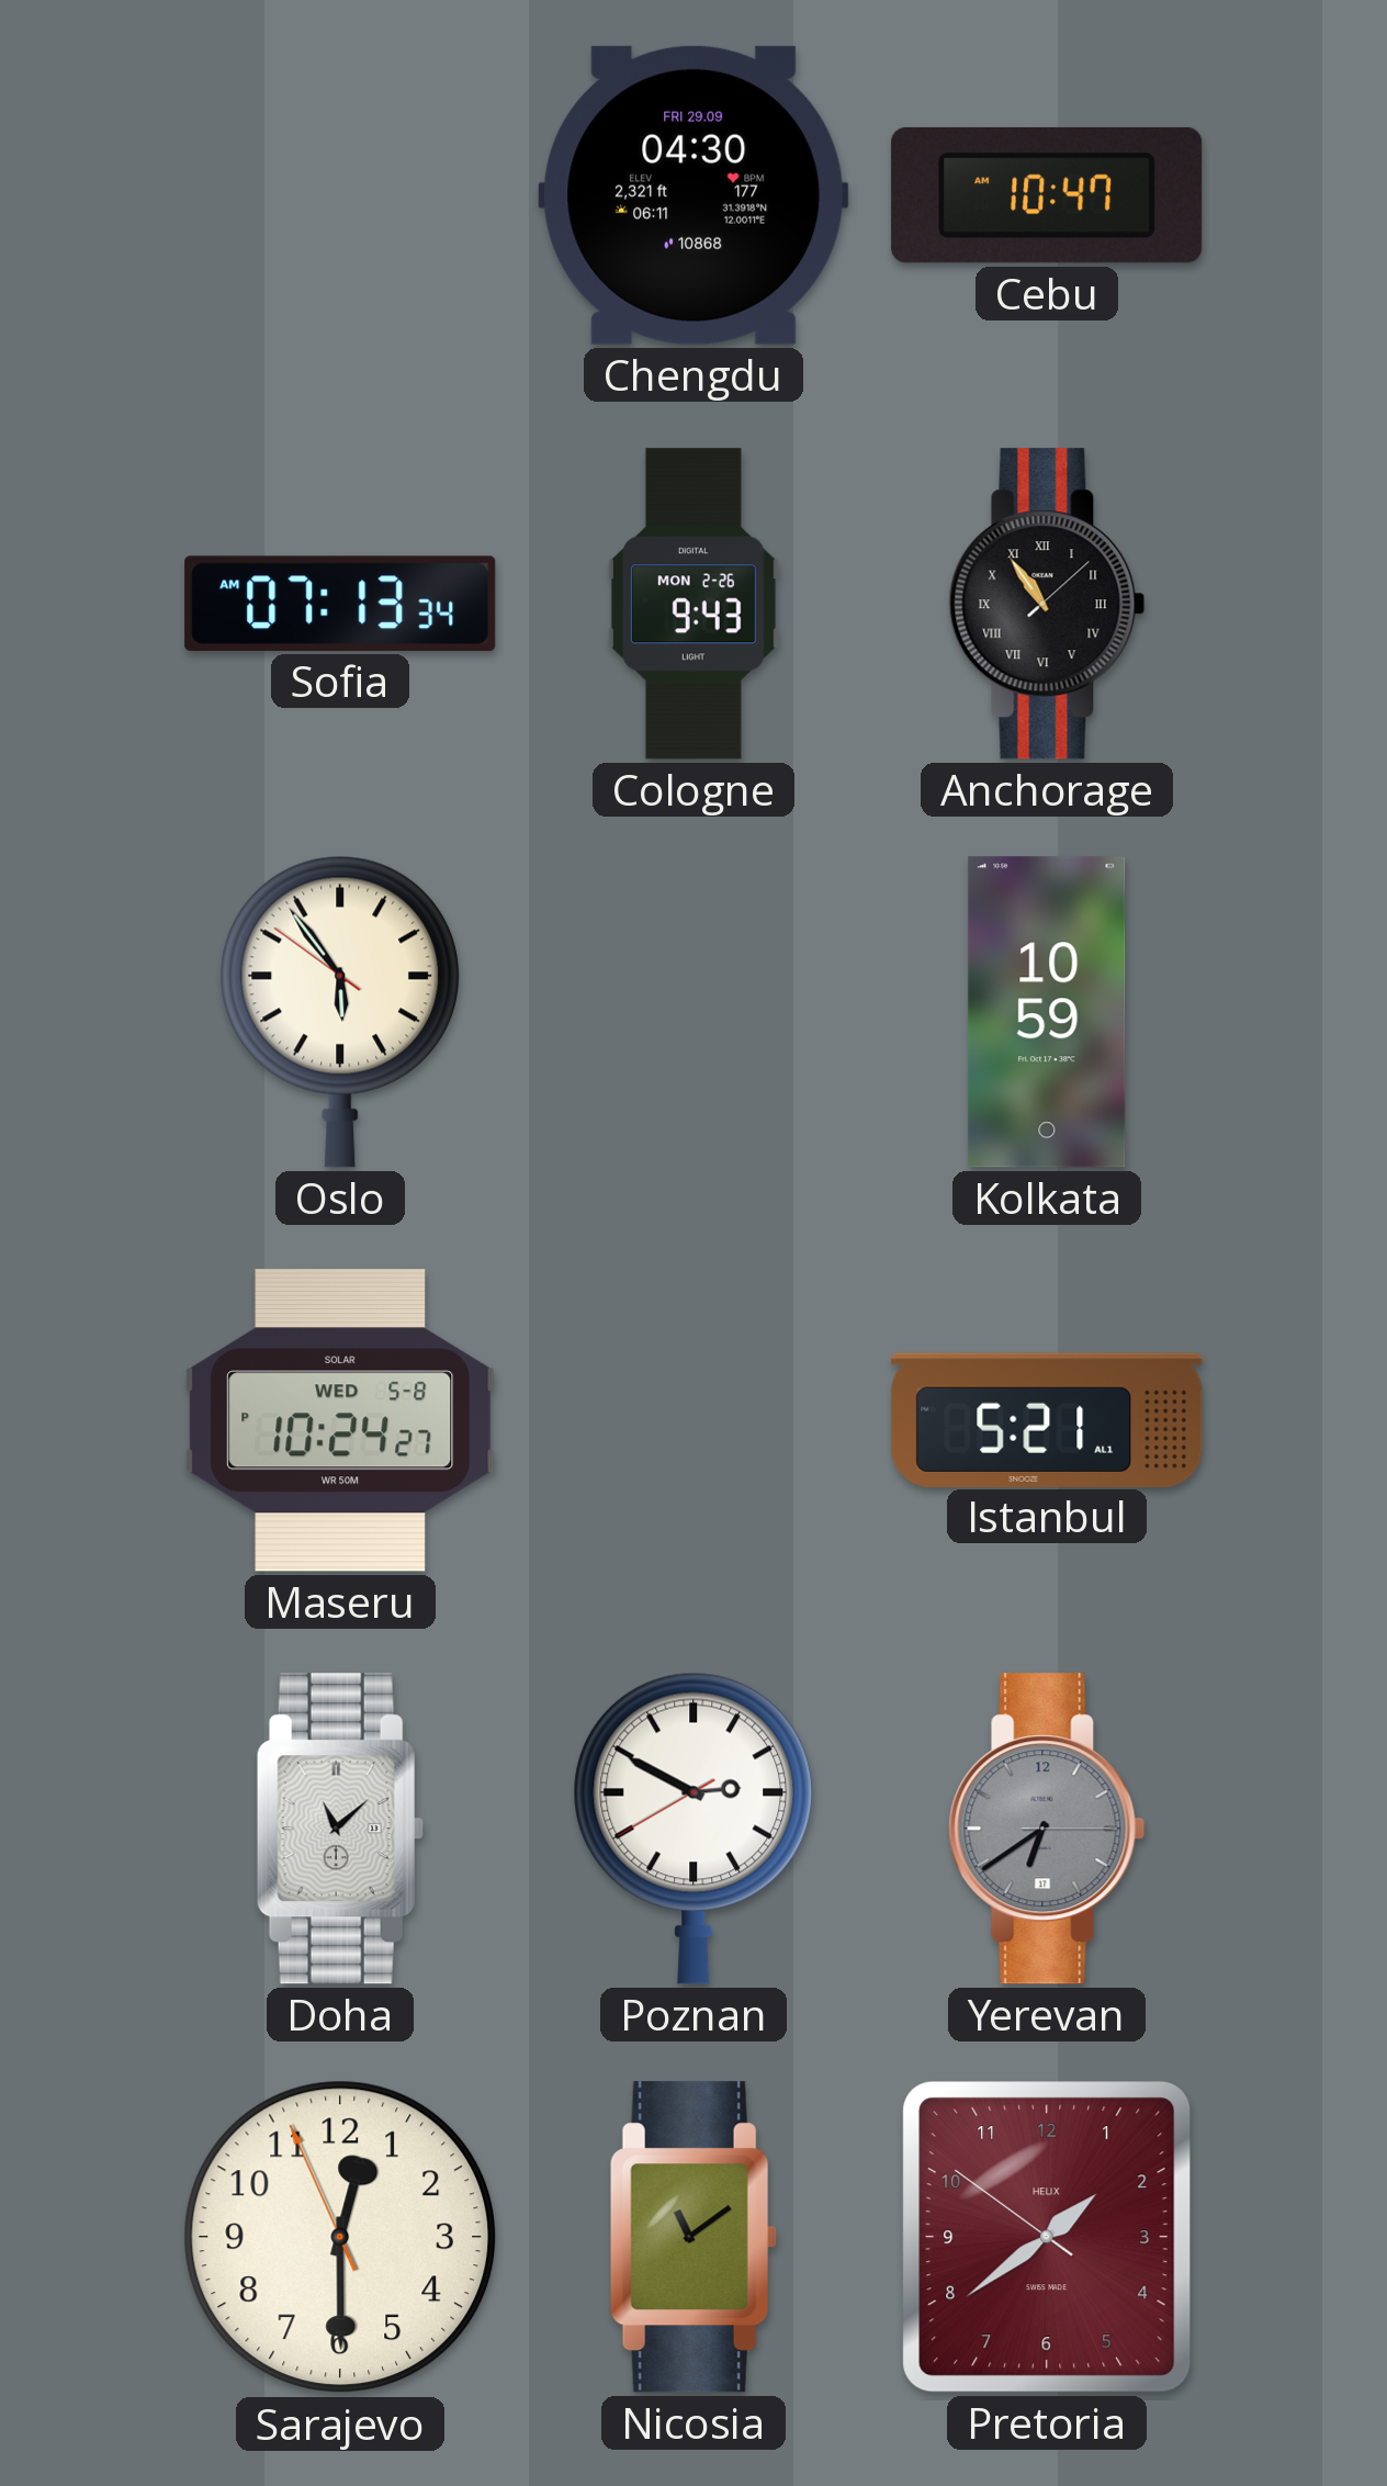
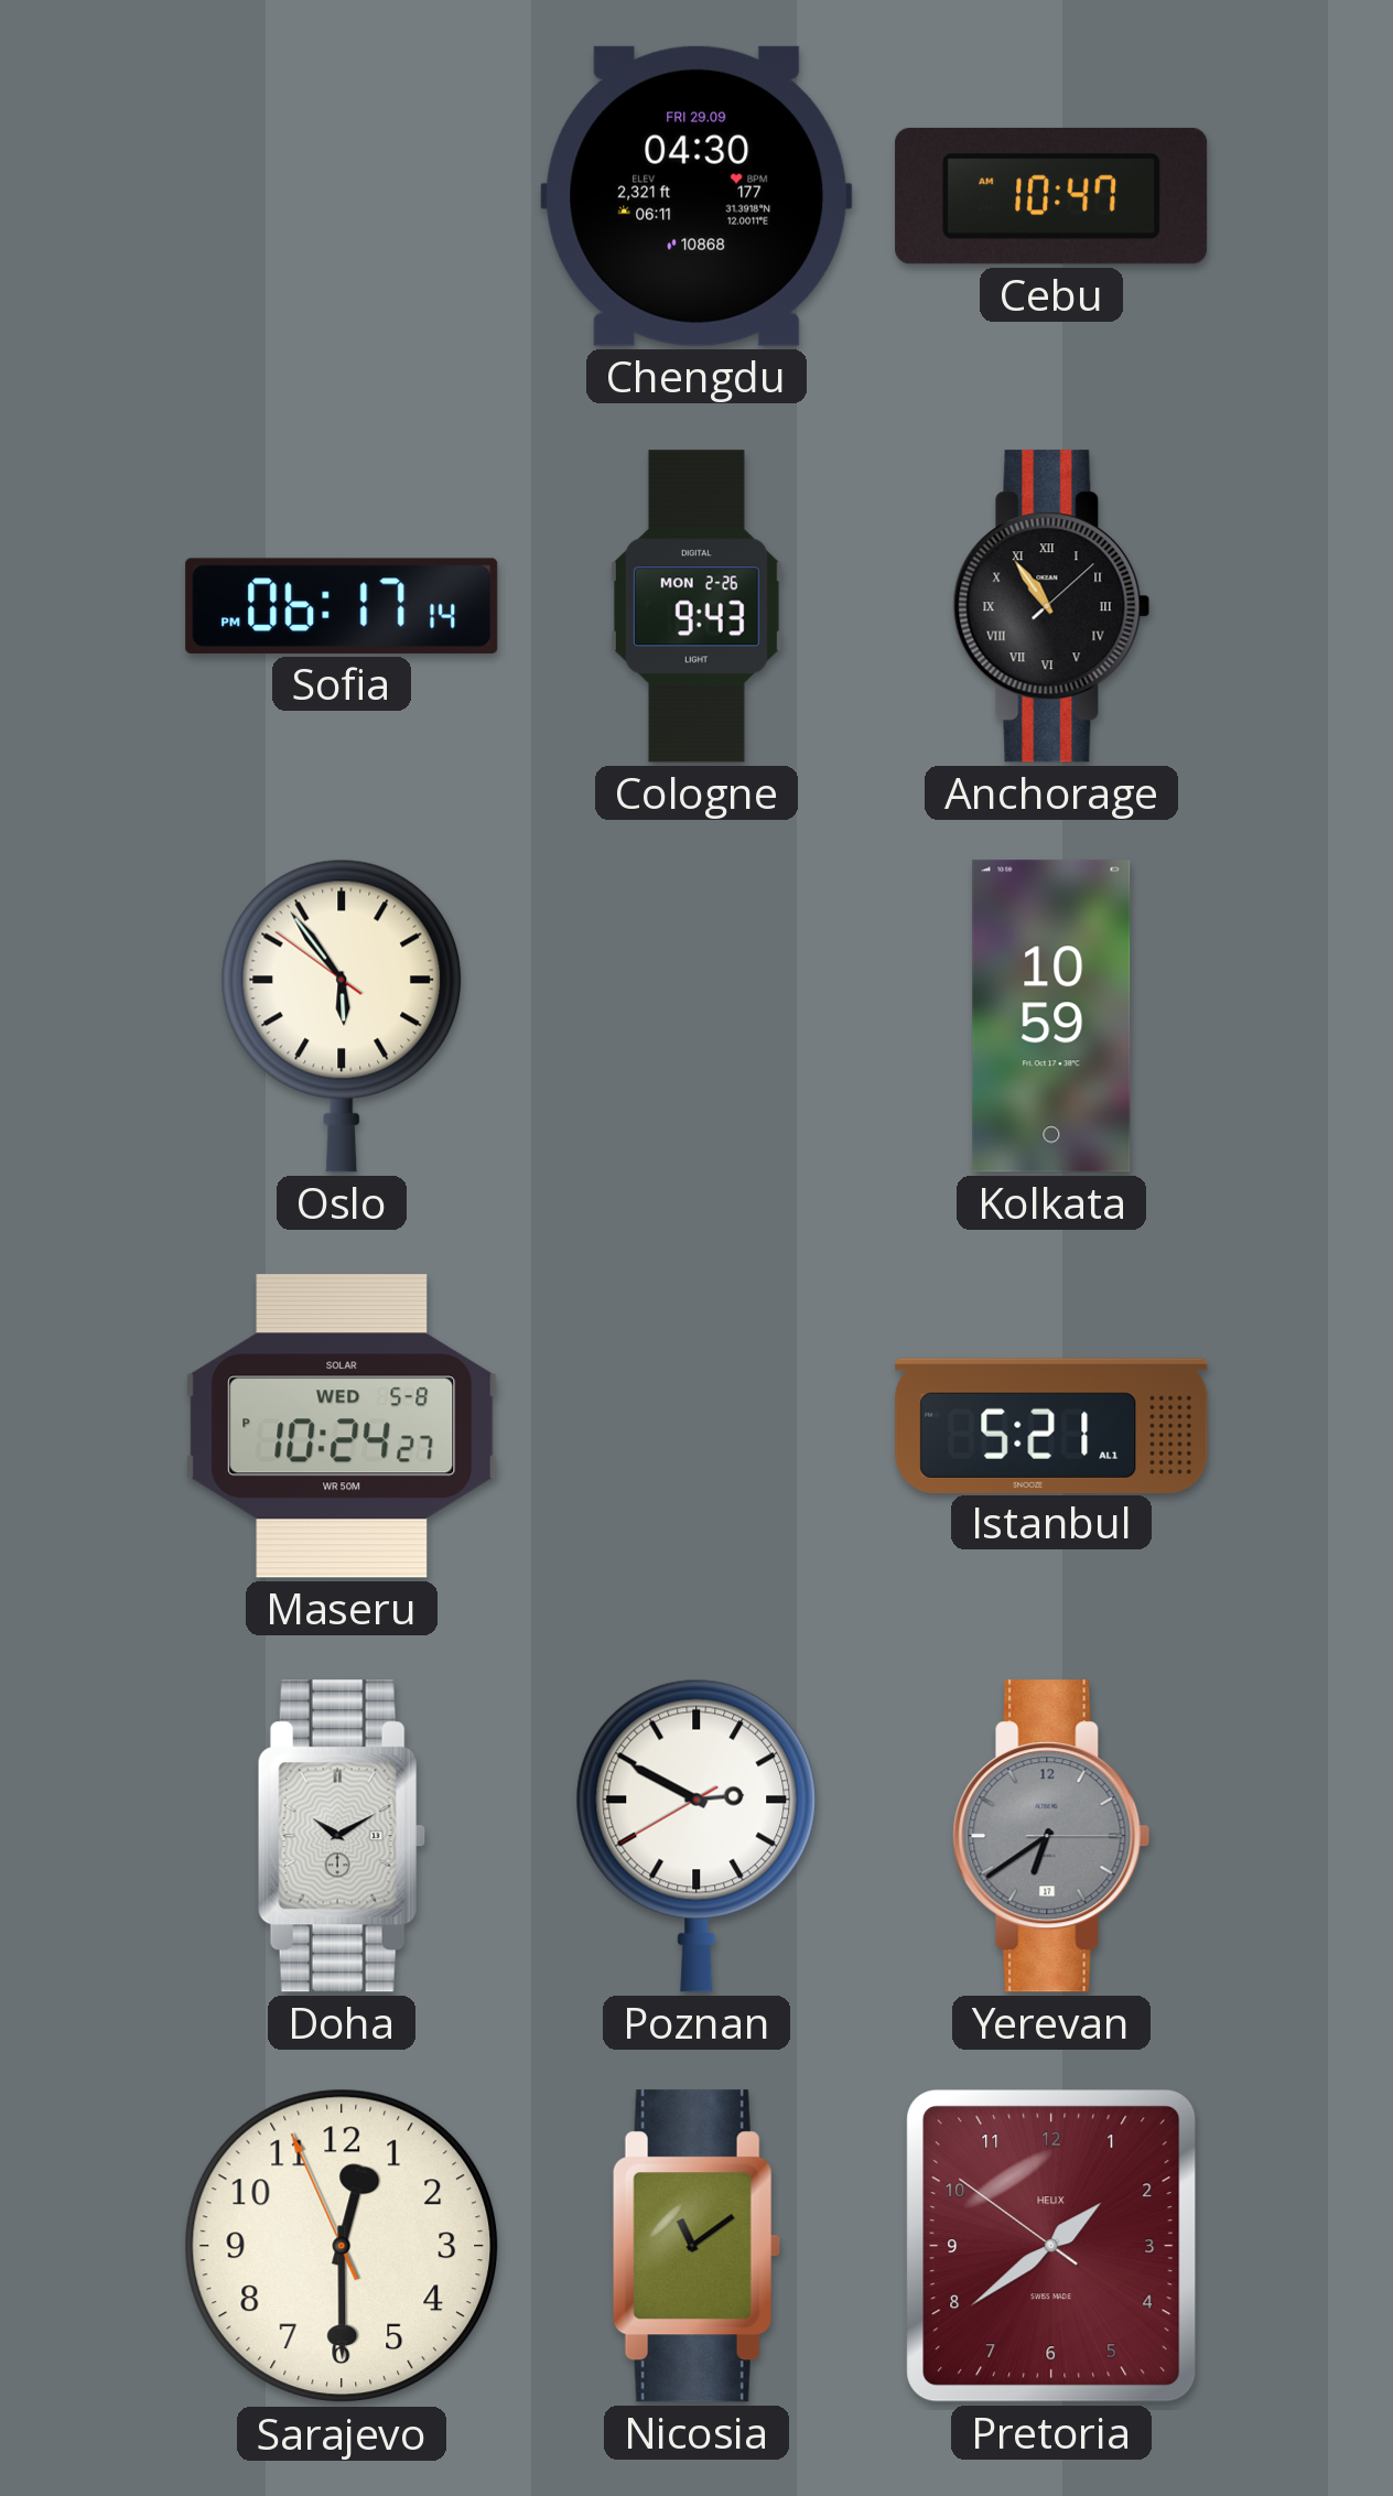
Sofia: 07:13 -> 06:17
Doha: 11:08 -> 10:10
